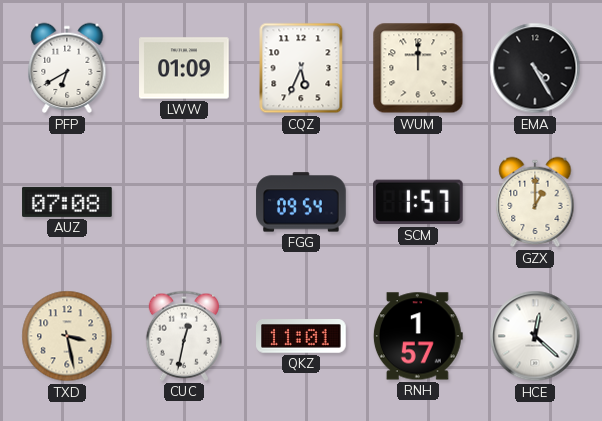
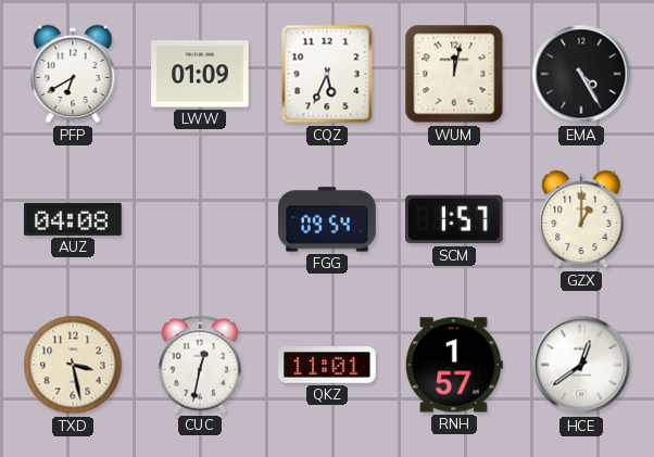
WUM: 12:00 -> 12:02
AUZ: 07:08 -> 04:08
HCE: 12:22 -> 12:39
